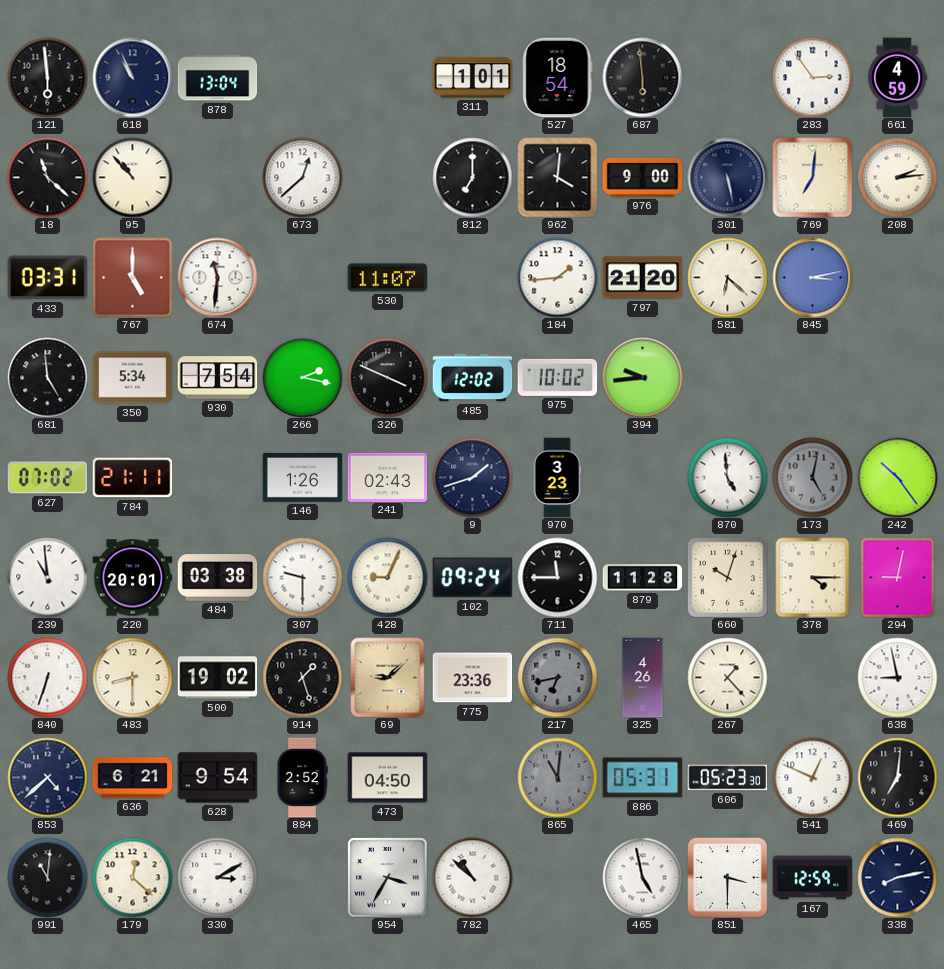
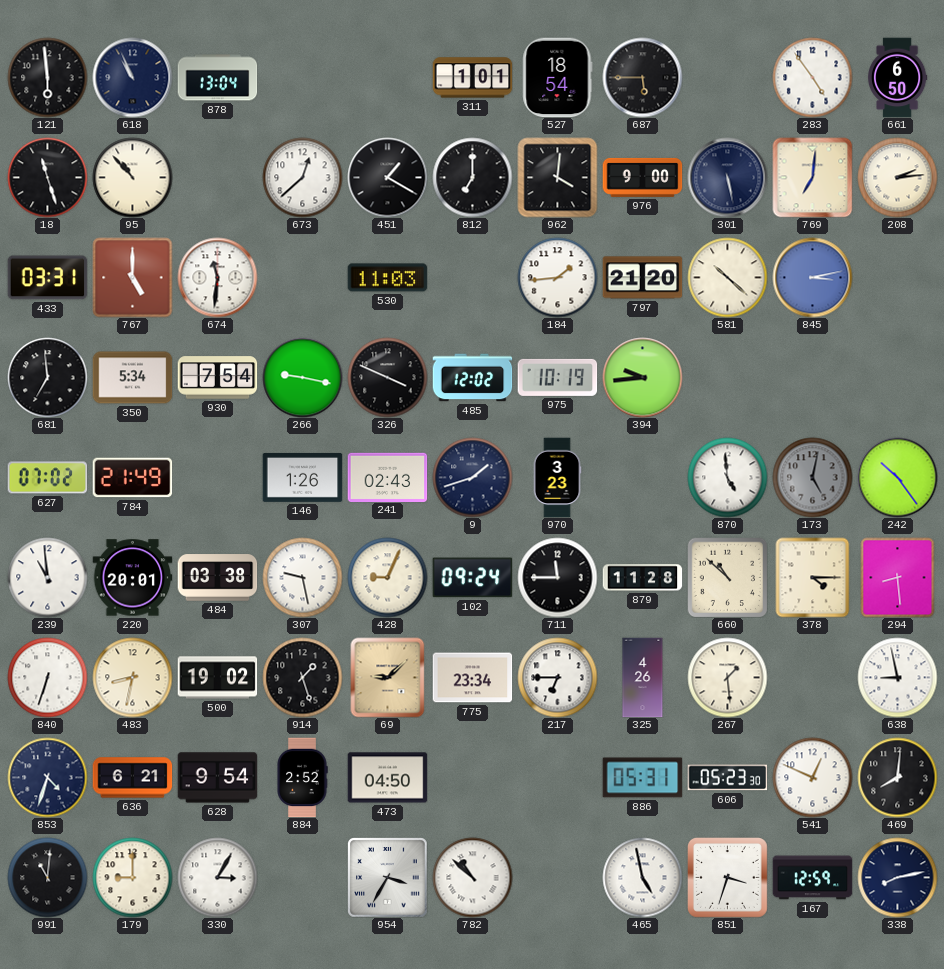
687: 5:59 -> 5:45
283: 2:54 -> 4:54
661: 4:59 -> 6:50
18: 11:22 -> 11:27
451: none -> 1:20
530: 11:07 -> 11:03
581: 6:22 -> 10:22
681: 4:59 -> 6:59
266: 2:17 -> 9:17
975: 10:02 -> 10:19
784: 21:11 -> 21:49
307: 9:30 -> 9:28
660: 10:03 -> 10:52
294: 9:02 -> 8:29
483: 8:30 -> 8:32
775: 23:36 -> 23:34
217: 6:43 -> 6:45
217 dial: grey -> white
267: 1:23 -> 1:29
853: 4:38 -> 4:33
865: 11:01 -> none
469: 7:01 -> 8:01
179: 12:22 -> 9:00
330: 3:10 -> 3:05
851: 3:30 -> 3:33
